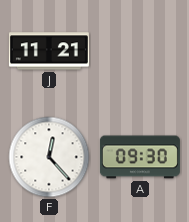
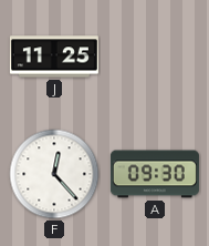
J: 11:21 -> 11:25
